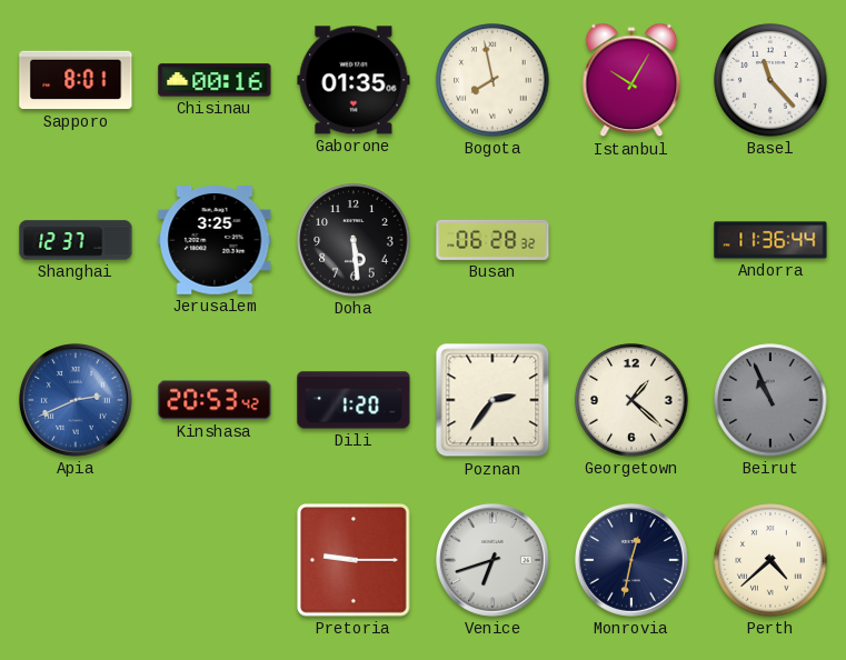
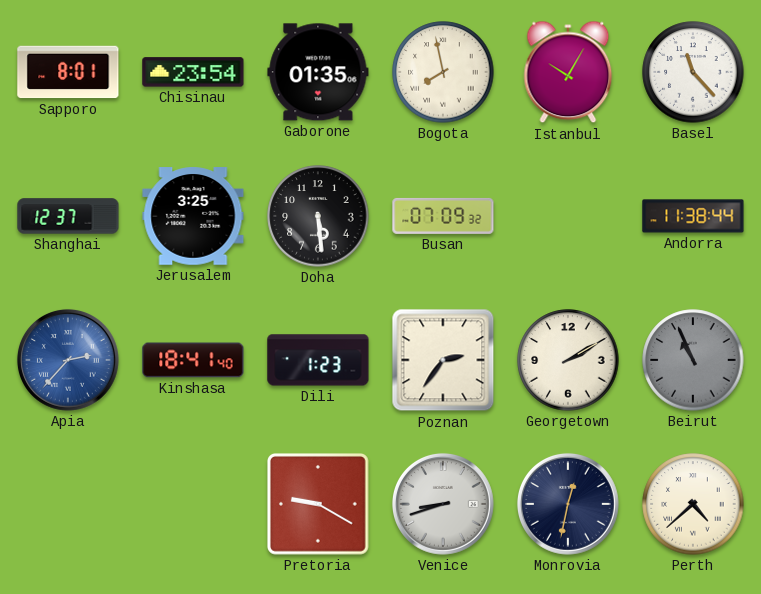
Chisinau: 00:16 -> 23:54
Busan: 06:28 -> 07:09
Andorra: 11:36 -> 11:38
Apia: 2:41 -> 2:37
Kinshasa: 20:53 -> 18:41
Dili: 1:20 -> 1:23
Georgetown: 1:22 -> 2:10
Pretoria: 9:15 -> 9:20
Venice: 6:42 -> 8:42
